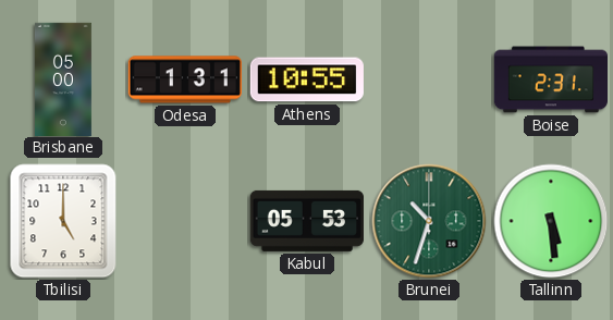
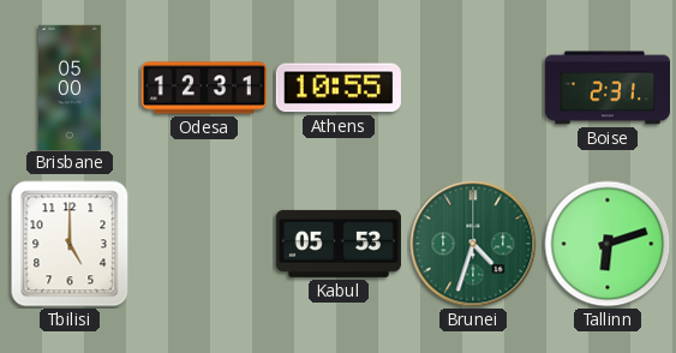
Odesa: 1:31 -> 12:31
Brunei: 10:33 -> 4:33
Tallinn: 5:29 -> 6:12
